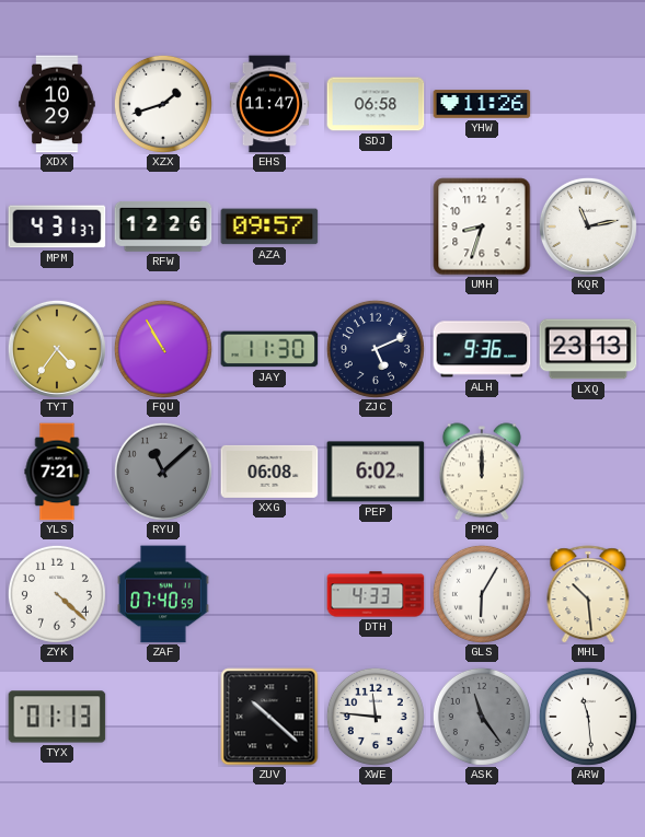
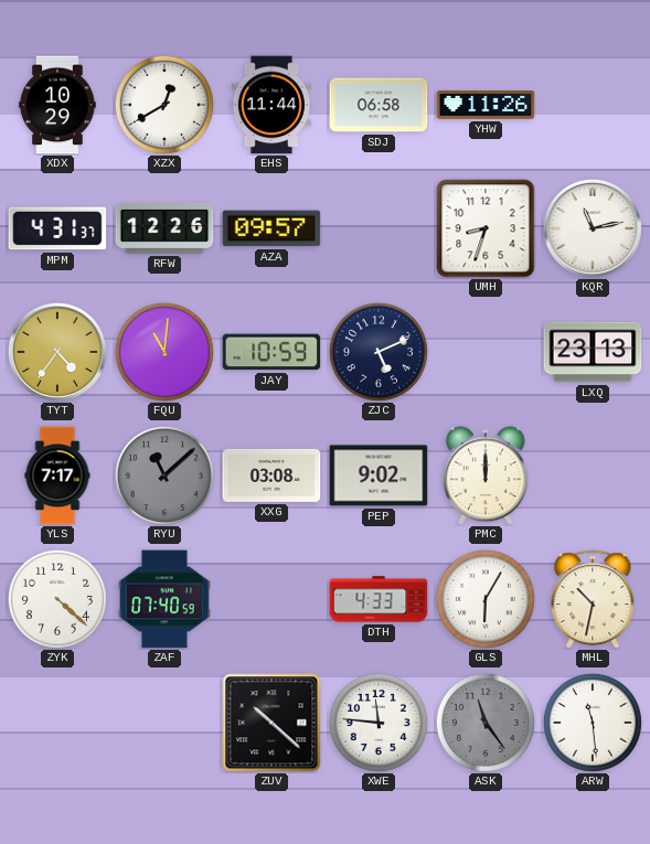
XZX: 1:42 -> 12:40
EHS: 11:47 -> 11:44
FQU: 10:55 -> 11:01
JAY: 11:30 -> 10:59
ALH: 9:36 -> none
YLS: 7:21 -> 7:17
XXG: 06:08 -> 03:08
PEP: 6:02 -> 9:02
MHL: 10:29 -> 10:32
TYX: 01:13 -> none
